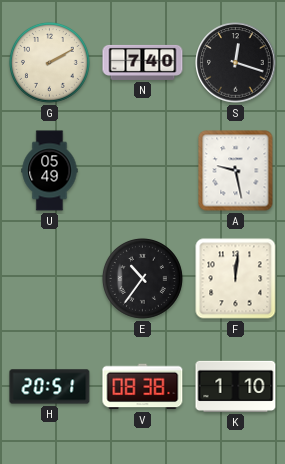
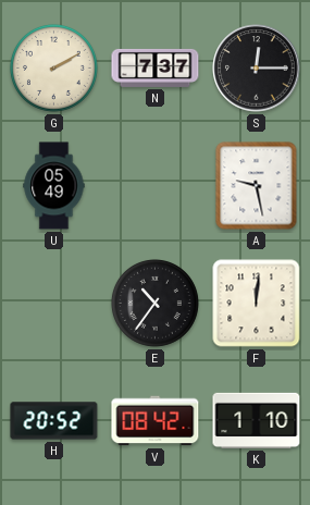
N: 7:40 -> 7:37
S: 12:18 -> 12:15
H: 20:51 -> 20:52
V: 08:38 -> 08:42
